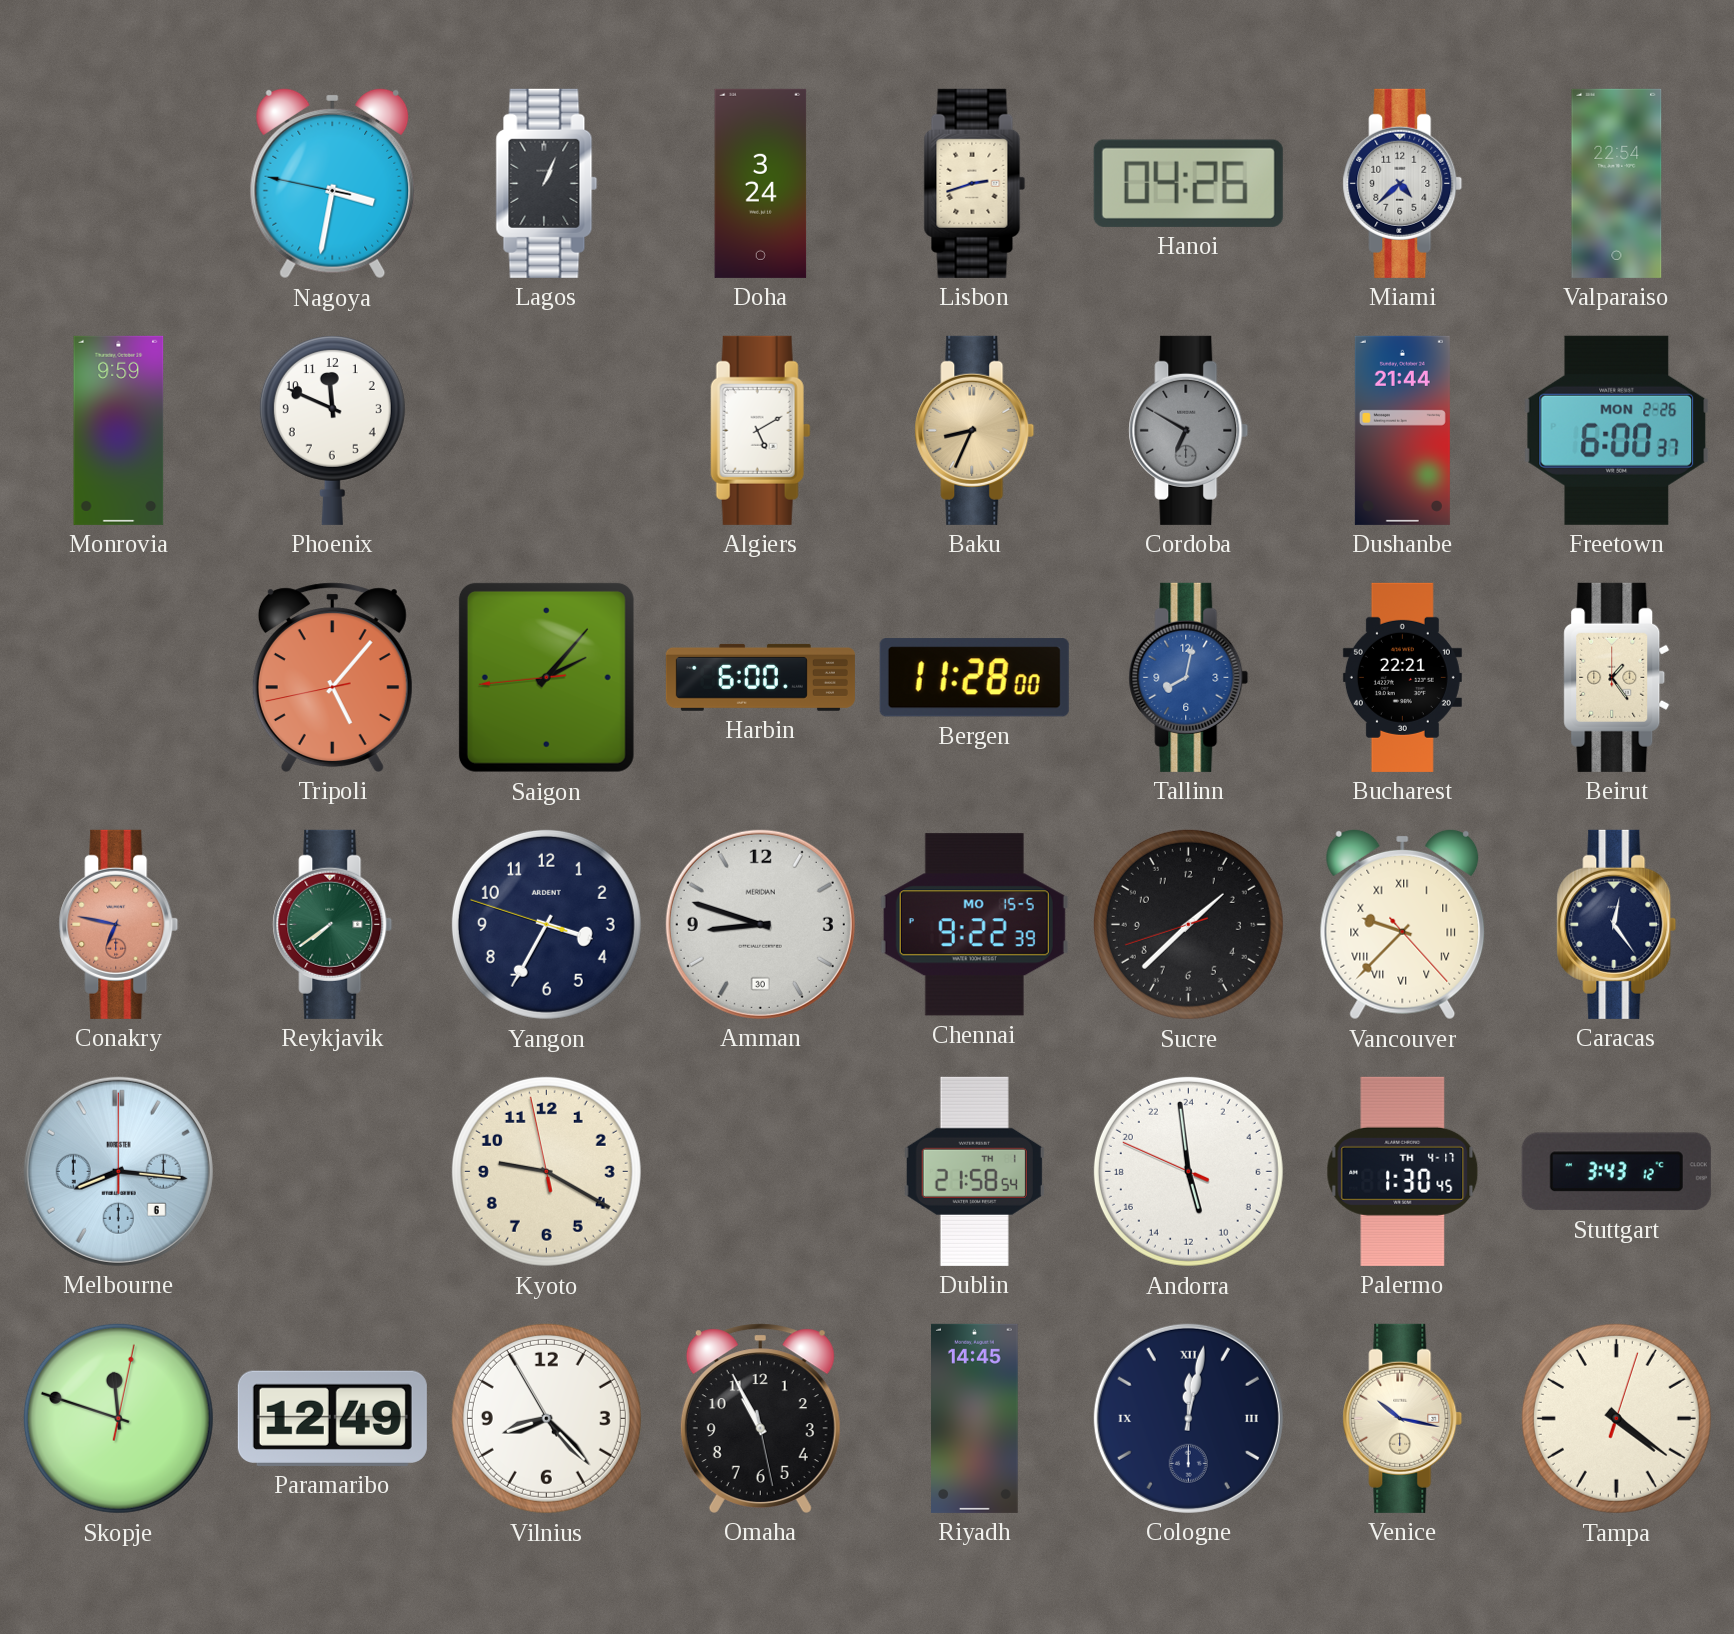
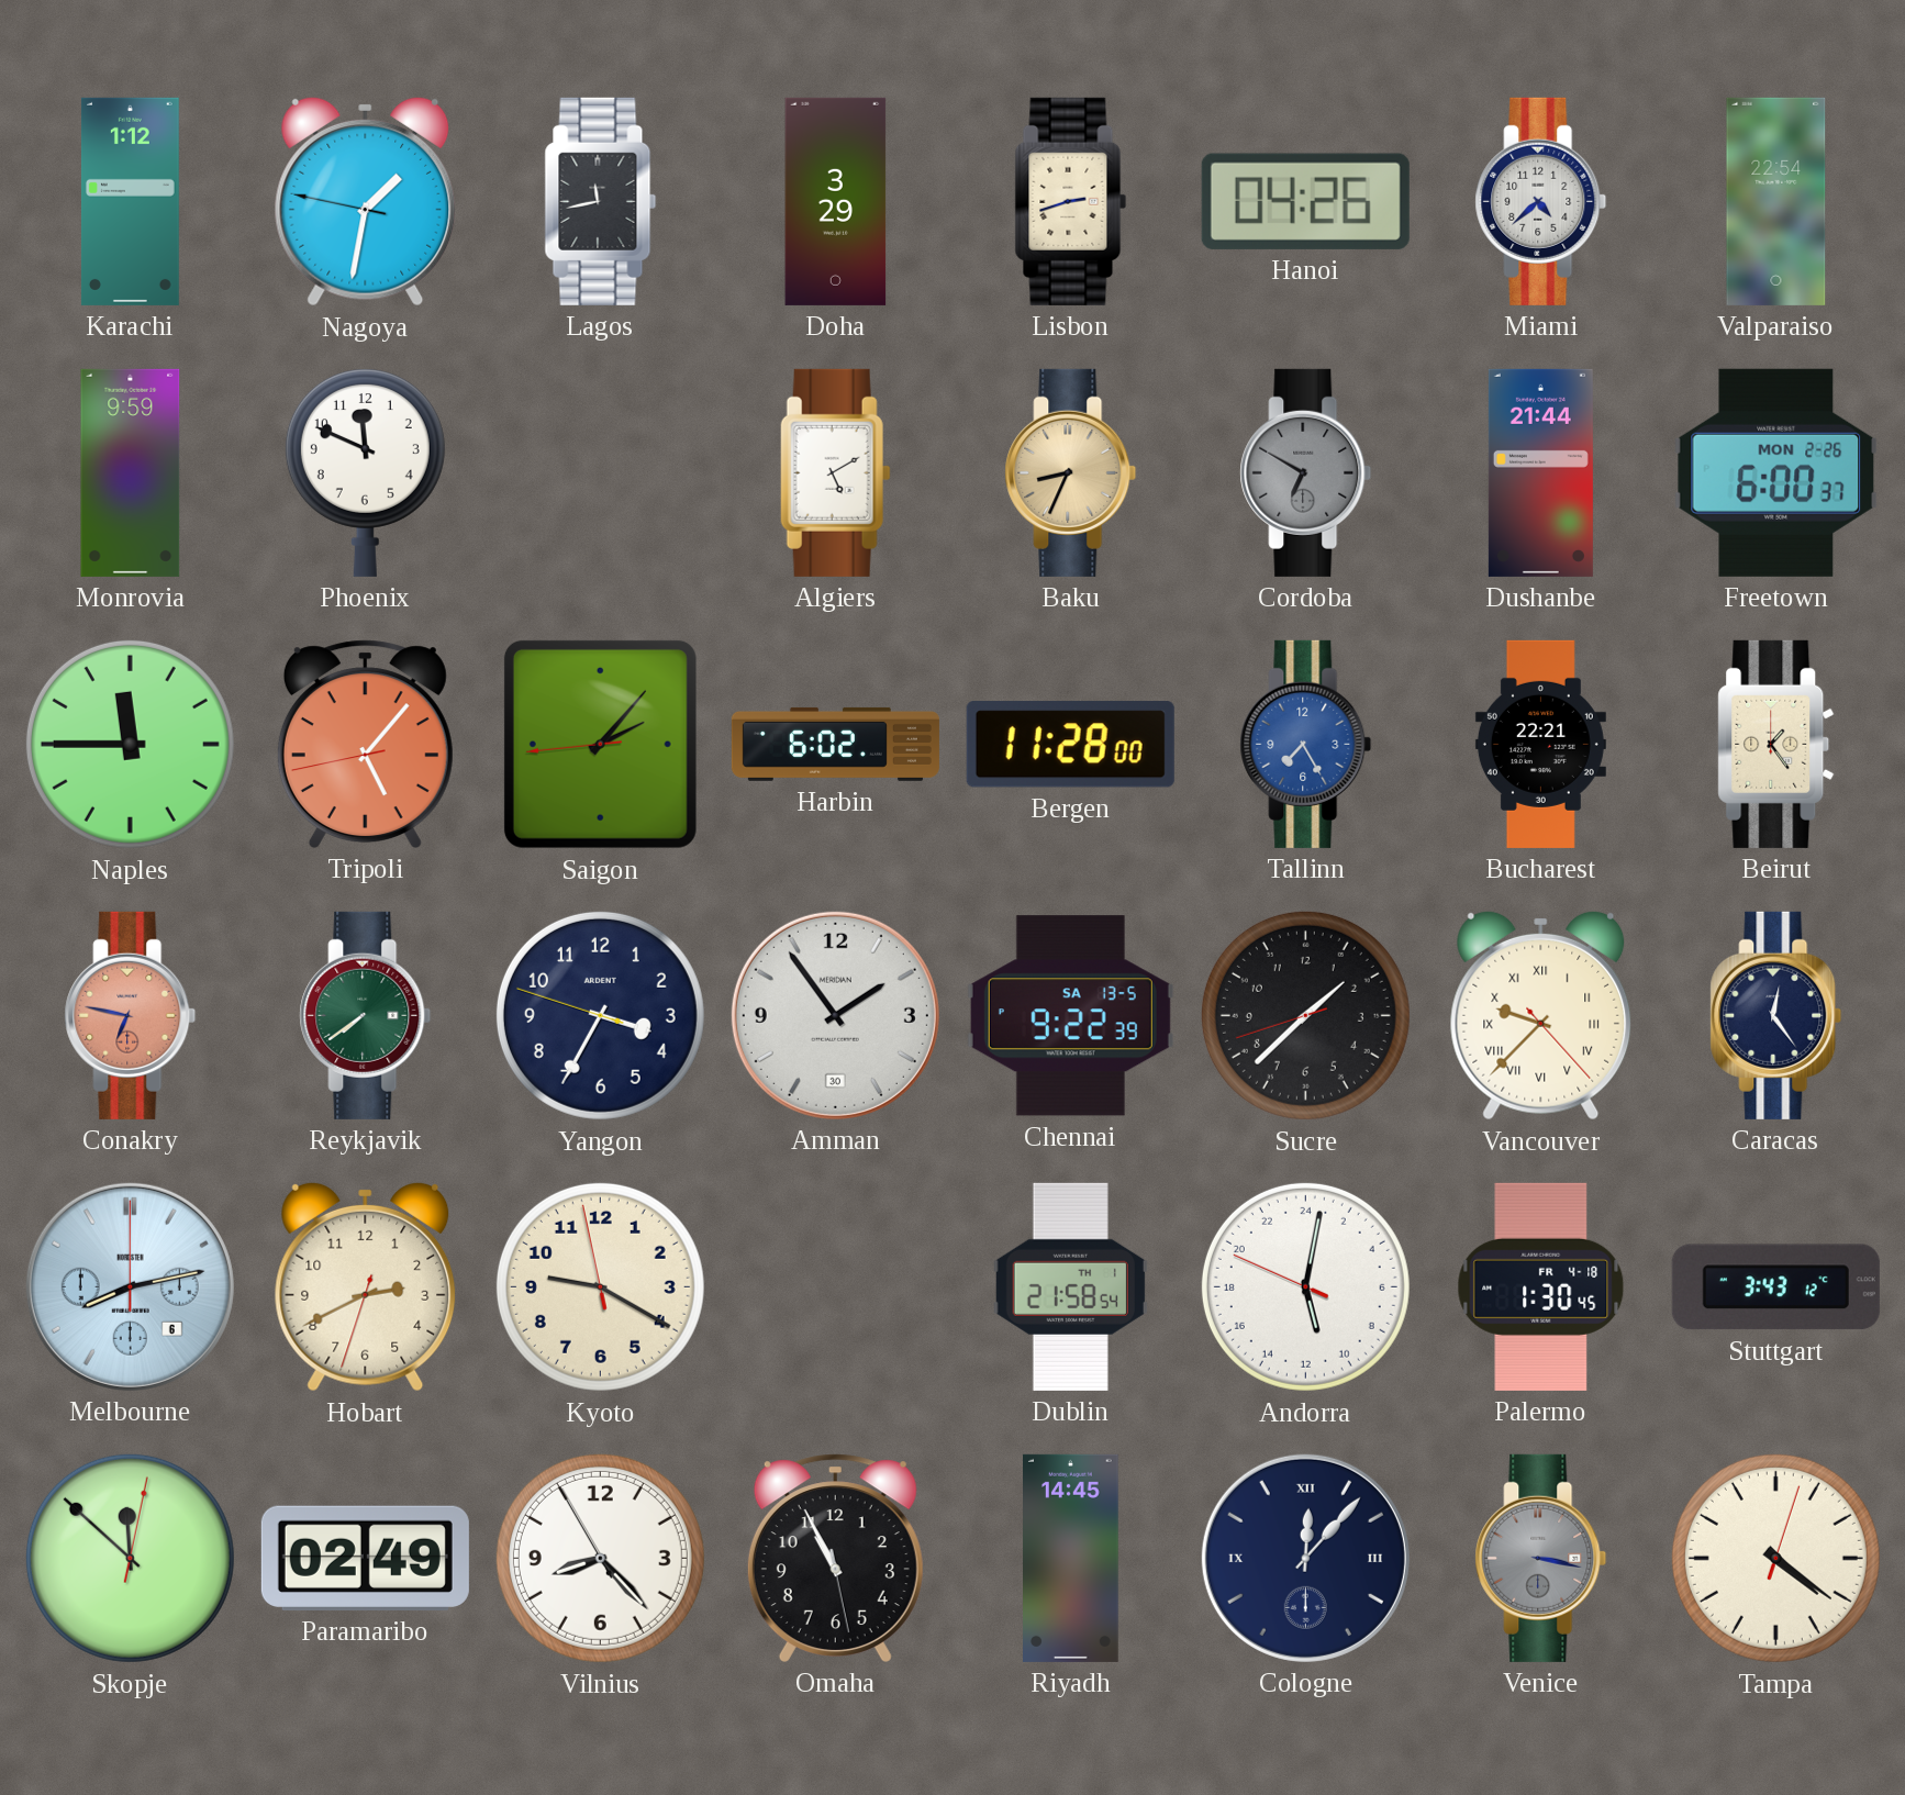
Karachi: none -> 1:12
Nagoya: 3:31 -> 1:31
Lagos: 1:04 -> 11:43
Doha: 3:24 -> 3:29
Naples: none -> 11:45
Harbin: 6:00 -> 6:02
Tallinn: 8:02 -> 7:25
Amman: 8:48 -> 1:54
Chennai date: MO 15-5 -> SA 13-5
Melbourne: 8:16 -> 8:13
Hobart: none -> 2:40
Andorra: 10:58 -> 11:01
Palermo date: TH 4-17 -> FR 4-18
Skopje: 11:48 -> 11:52
Paramaribo: 12:49 -> 02:49
Cologne: 12:02 -> 12:07
Venice: 10:17 -> 3:17
Venice dial: cream -> grey
